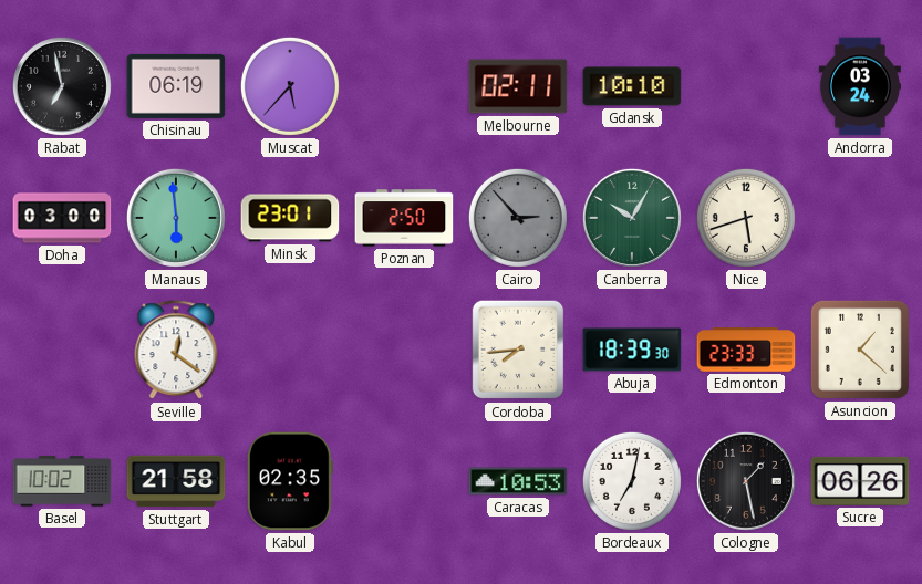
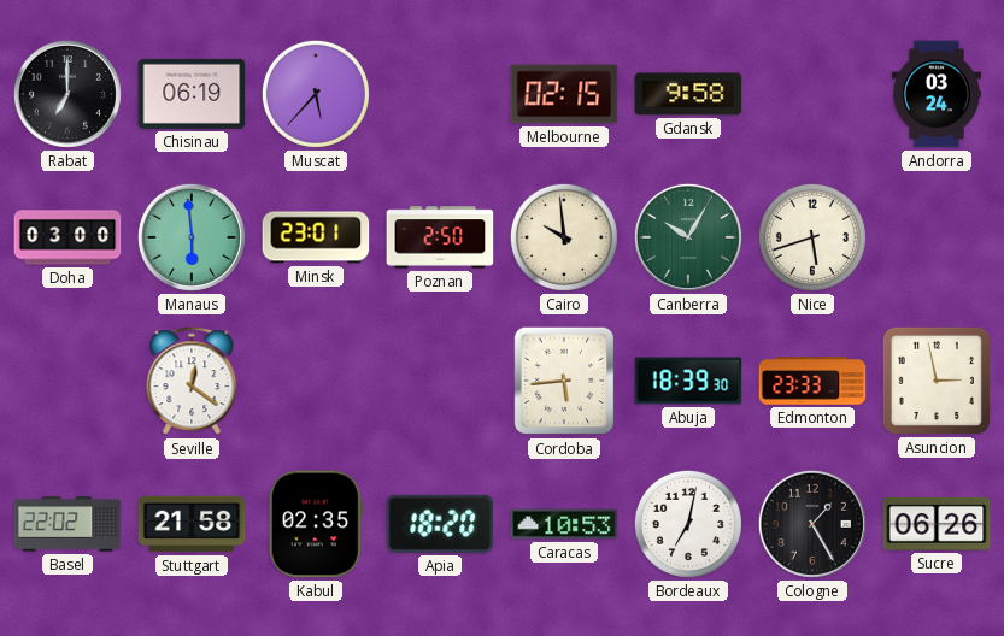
Rabat: 6:58 -> 7:00
Melbourne: 02:11 -> 02:15
Gdansk: 10:10 -> 9:58
Cairo: 2:53 -> 9:59
Cairo dial: grey -> cream
Cordoba: 7:44 -> 5:44
Asuncion: 1:22 -> 2:58
Basel: 10:02 -> 22:02
Apia: none -> 18:20
Cologne: 1:28 -> 1:25
